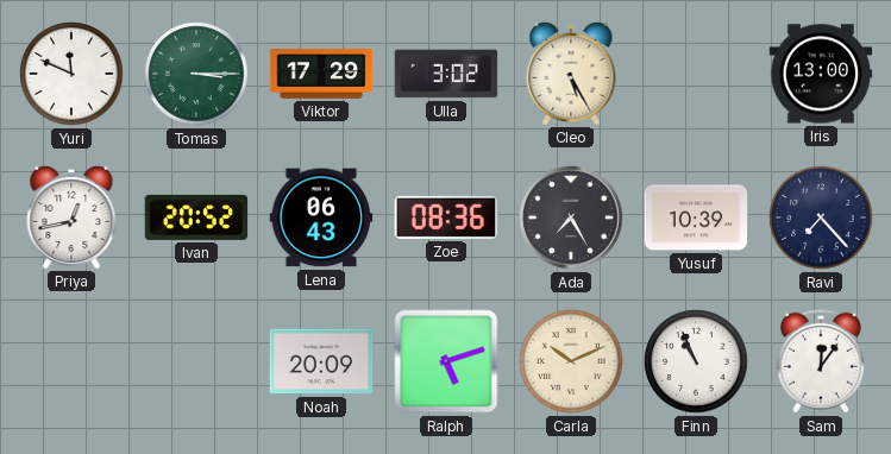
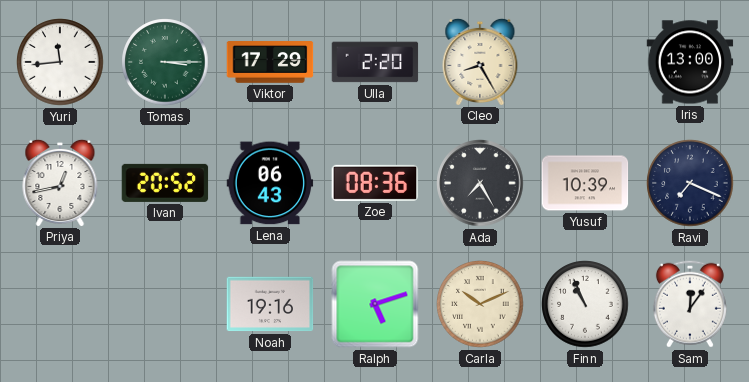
Yuri: 11:49 -> 11:44
Ulla: 3:02 -> 2:20
Cleo: 5:25 -> 8:25
Ravi: 7:23 -> 7:19
Noah: 20:09 -> 19:16
